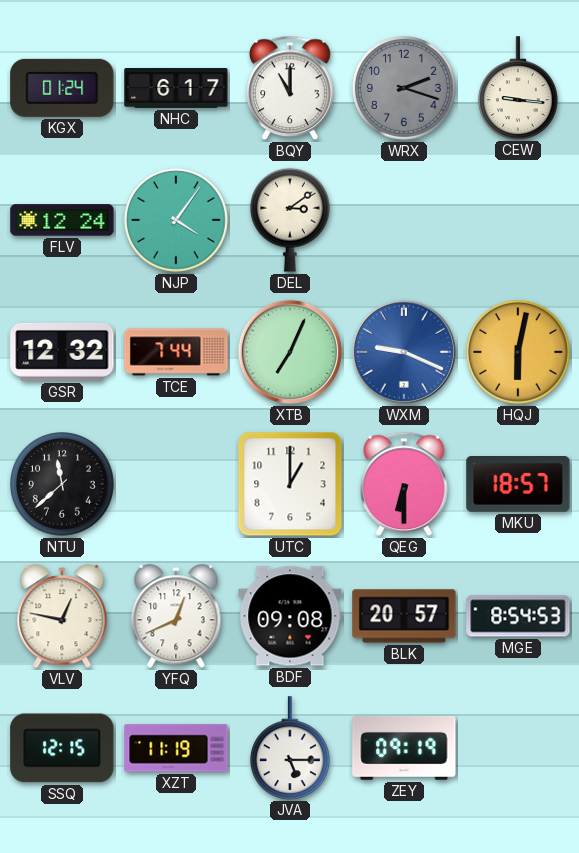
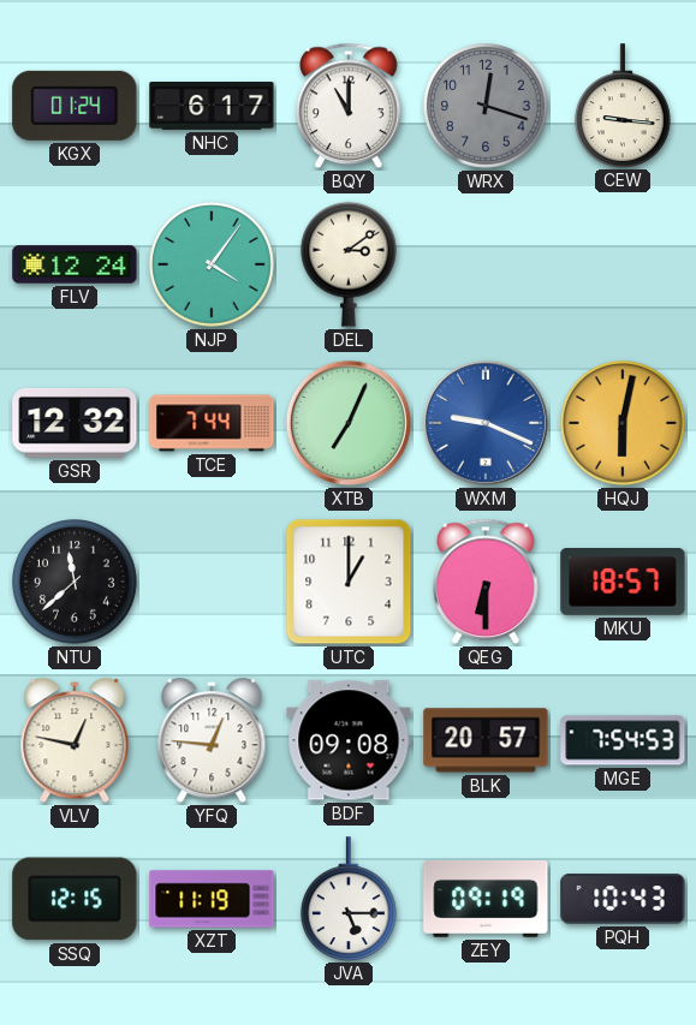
WRX: 2:18 -> 12:18
YFQ: 12:41 -> 12:46
MGE: 8:54 -> 7:54
PQH: none -> 10:43
